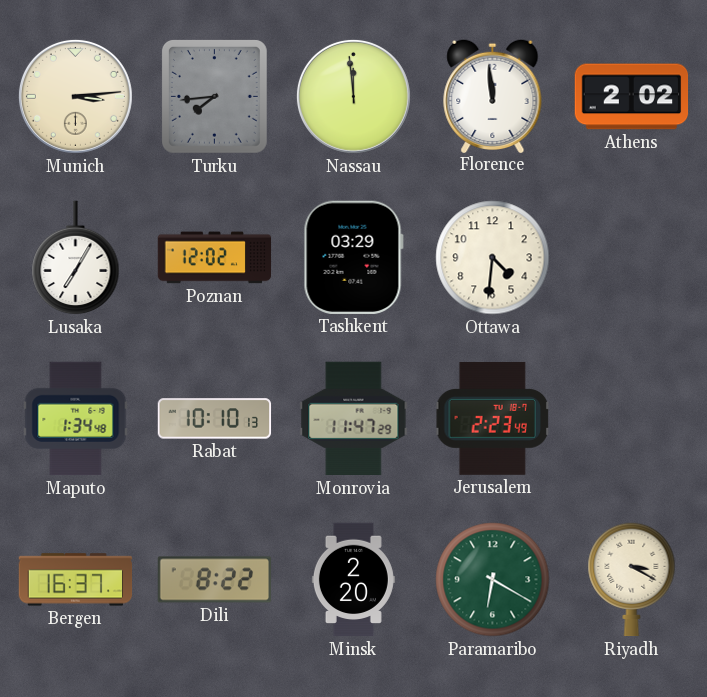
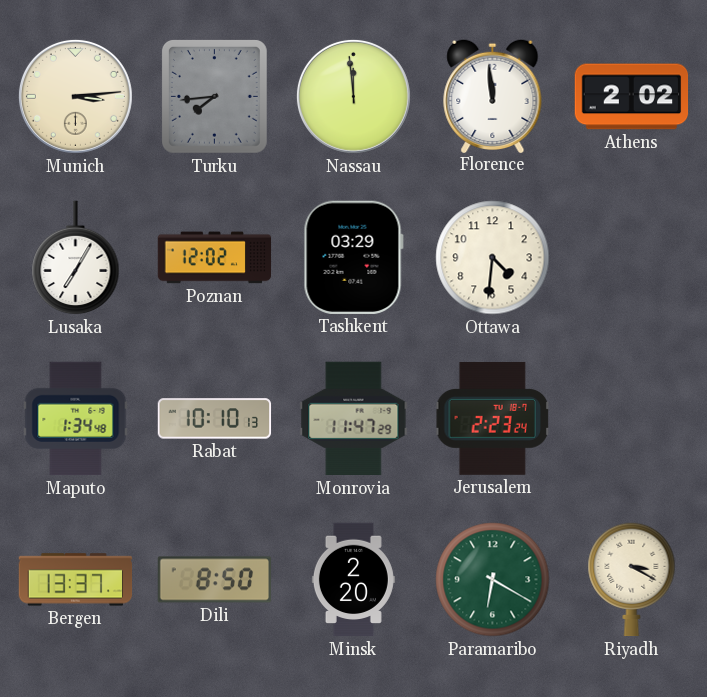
Jerusalem: 2:23:49 -> 2:23:24
Bergen: 16:37 -> 13:37
Dili: 8:22 -> 8:50
